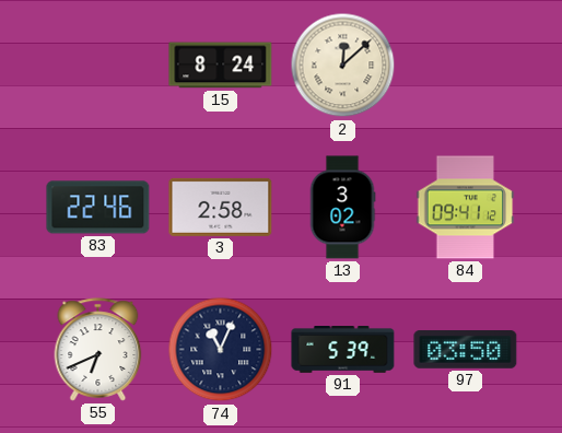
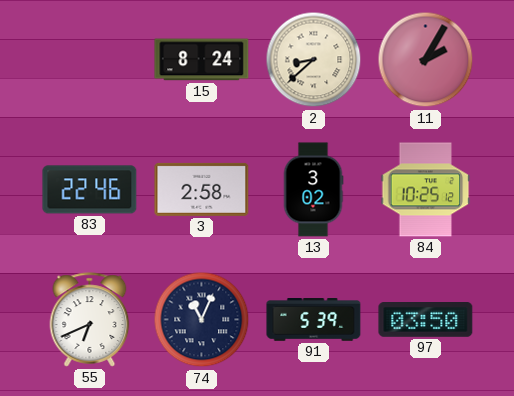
2: 12:08 -> 8:38
11: none -> 2:05
84: 09:41 -> 10:25
